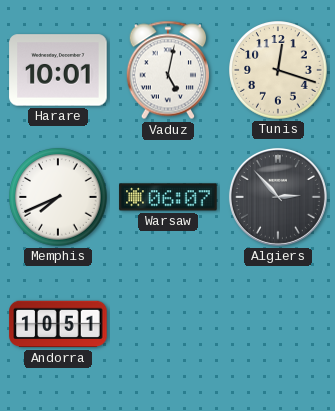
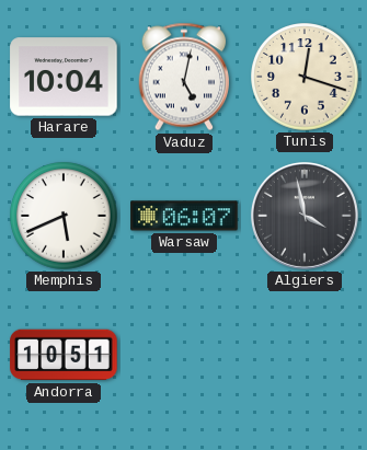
Harare: 10:01 -> 10:04
Memphis: 7:41 -> 5:41
Algiers: 2:53 -> 3:58
